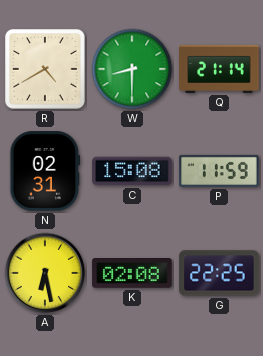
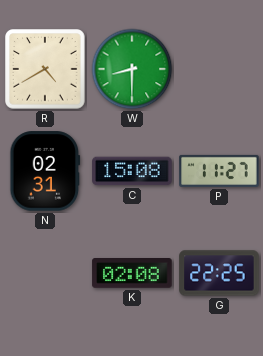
Q: 21:14 -> none
P: 11:59 -> 11:27
A: 6:28 -> none
